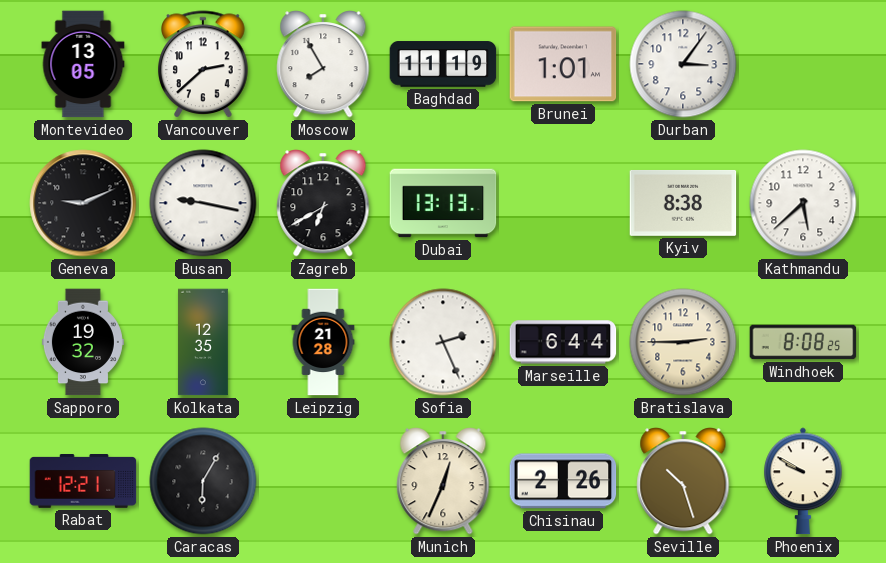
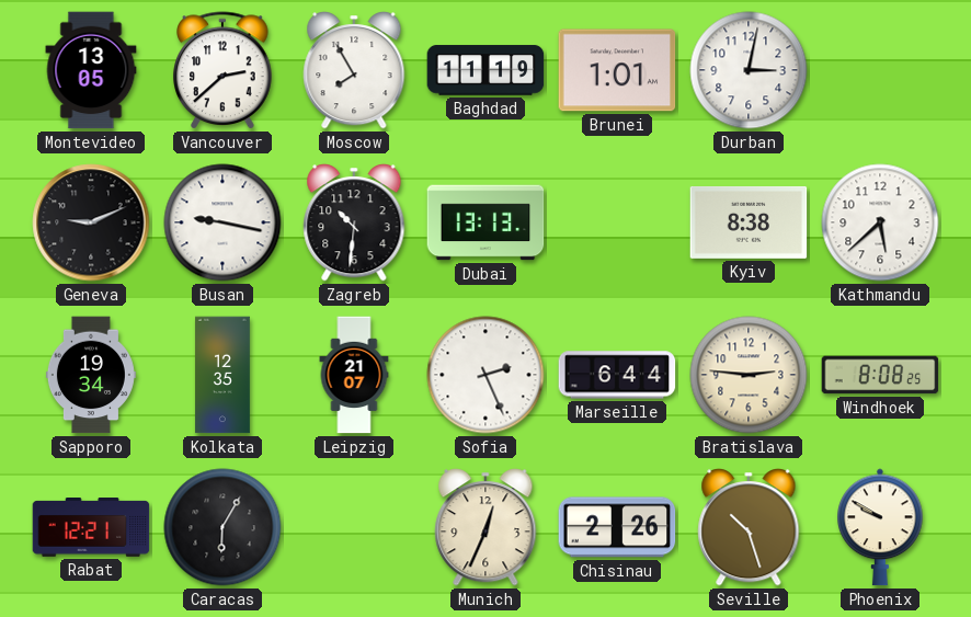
Durban: 3:06 -> 3:02
Zagreb: 6:40 -> 10:31
Sapporo: 19:32 -> 19:34
Leipzig: 21:28 -> 21:07
Bratislava: 2:45 -> 2:46
